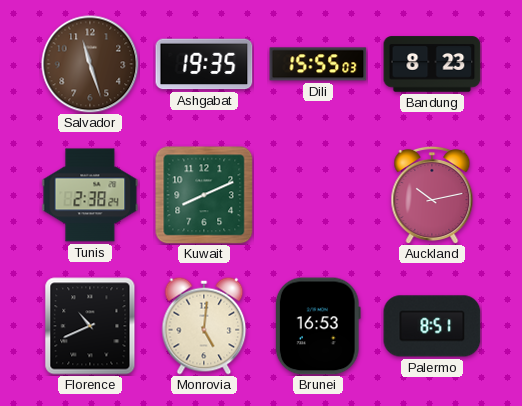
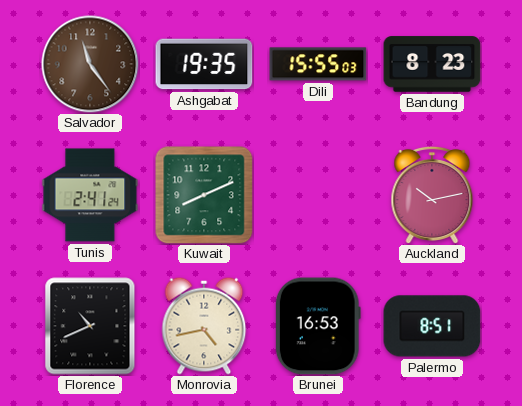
Salvador: 11:27 -> 11:24
Tunis: 2:38 -> 2:41
Monrovia: 5:01 -> 4:43
